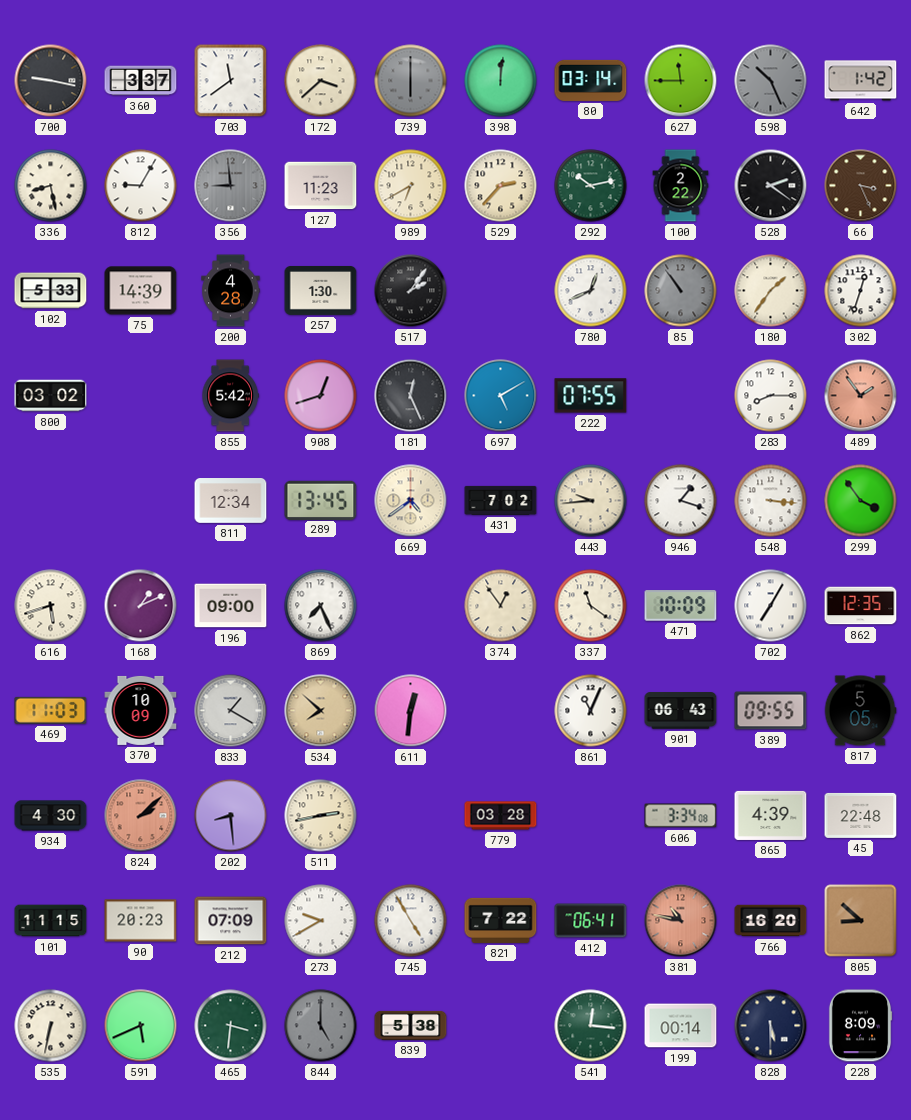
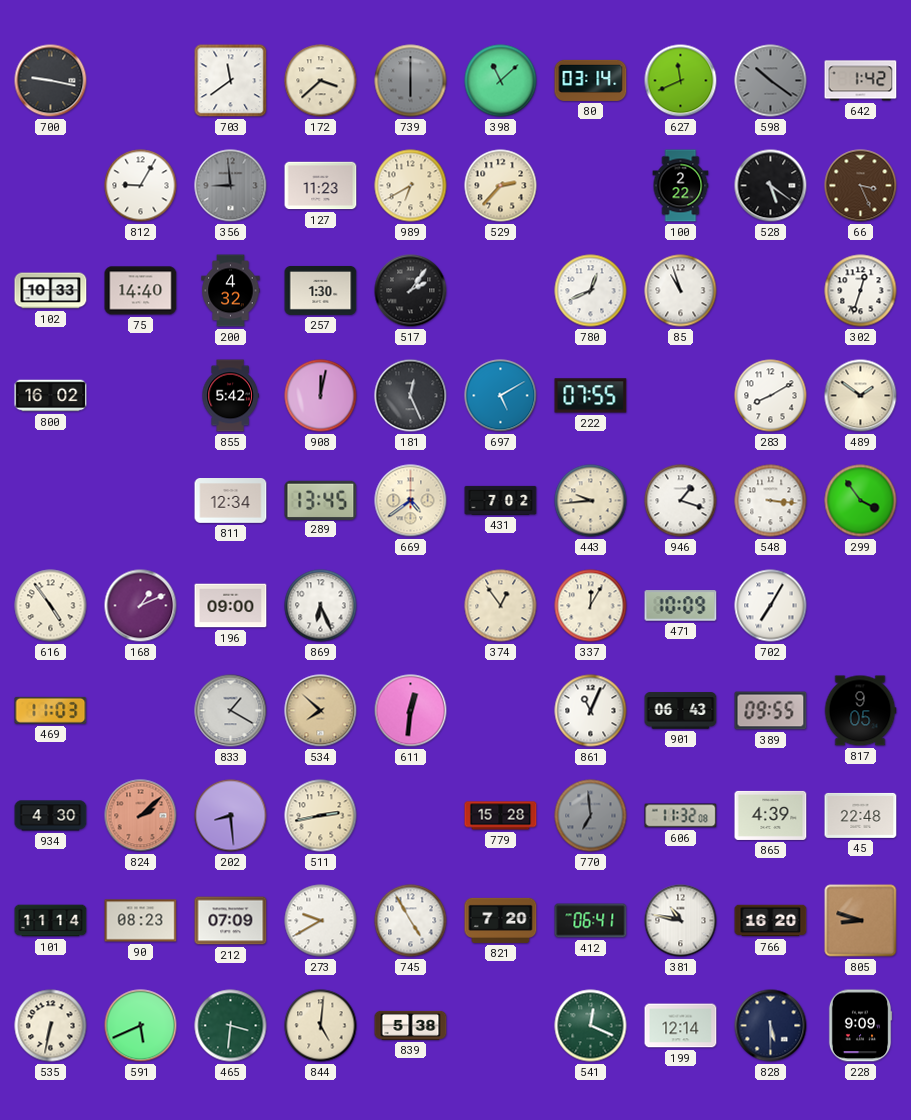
360: 3:37 -> none
398: 12:01 -> 11:08
627: 11:45 -> 11:41
598: 10:26 -> 10:21
336: 8:28 -> none
292: 10:13 -> none
528: 2:21 -> 5:21
102: 5:33 -> 10:33
75: 14:39 -> 14:40
200: 4:28 -> 4:32
85: 10:54 -> 10:57
85 dial: grey -> white
180: 1:36 -> none
800: 03:02 -> 16:02
908: 12:42 -> 12:02
283: 8:15 -> 8:10
489: 1:54 -> 1:51
489 dial: salmon -> cream
616: 5:42 -> 4:54
869: 7:26 -> 6:26
337: 11:21 -> 12:05
862: 12:35 -> none
370: 10:09 -> none
817: 5:05 -> 9:05
779: 03:28 -> 15:28
770: none -> 6:59
606: 3:34 -> 11:32
101: 11:15 -> 11:14
90: 20:23 -> 08:23
821: 7:22 -> 7:20
381 dial: salmon -> white
805: 8:52 -> 8:48
844: 5:00 -> 5:01
844 dial: grey -> cream
541: 12:16 -> 12:19
199: 00:14 -> 12:14
228: 8:09 -> 9:09
